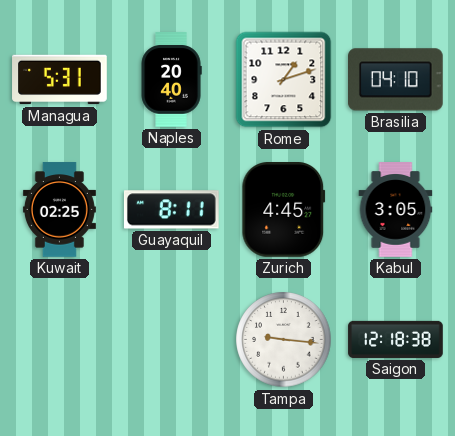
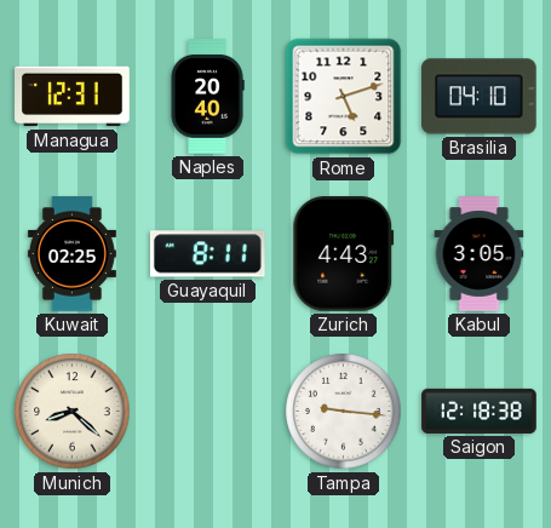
Managua: 5:31 -> 12:31
Rome: 1:12 -> 5:12
Zurich: 4:45 -> 4:43
Munich: none -> 8:22
